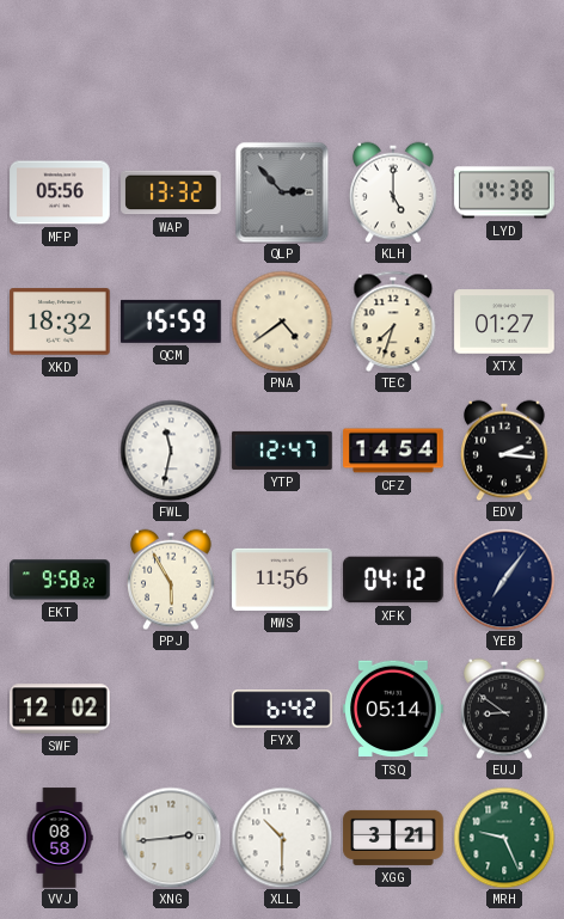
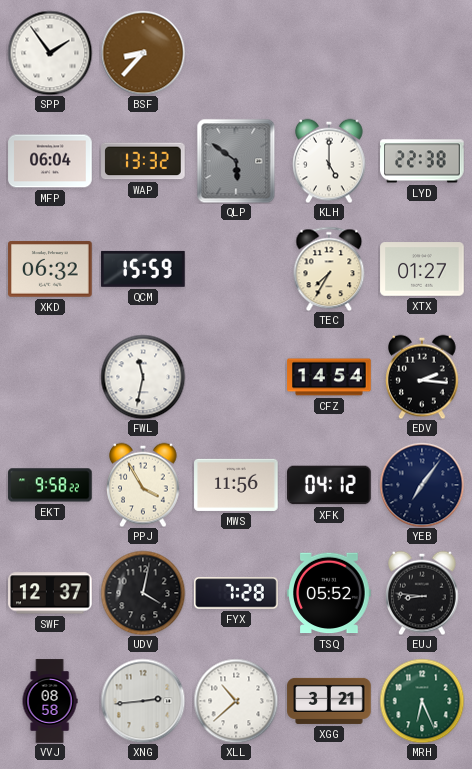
SPP: none -> 1:54
BSF: none -> 8:37
MFP: 05:56 -> 06:04
QLP: 2:53 -> 5:51
LYD: 14:38 -> 22:38
XKD: 18:32 -> 06:32
PNA: 4:39 -> none
TEC: 7:33 -> 7:35
YTP: 12:47 -> none
PPJ: 5:55 -> 3:55
SWF: 12:02 -> 12:37
UDV: none -> 4:02
FYX: 6:42 -> 7:28
TSQ: 05:14 -> 05:52
EUJ: 8:51 -> 8:46
XLL: 10:30 -> 10:38
MRH: 9:26 -> 6:26
